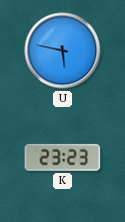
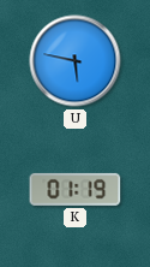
K: 23:23 -> 01:19
